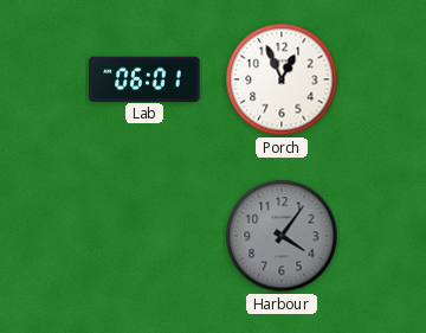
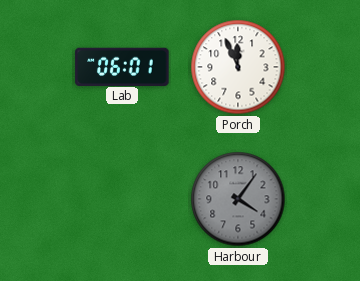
Porch: 12:56 -> 11:56
